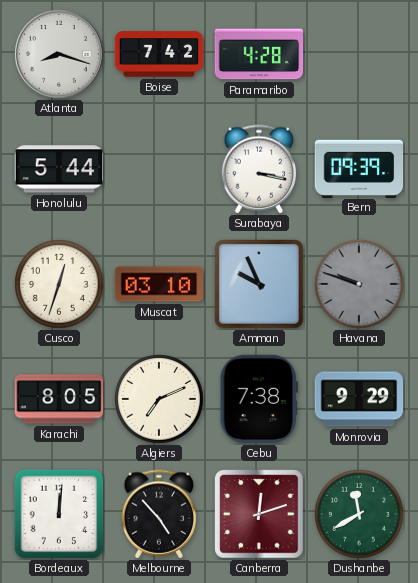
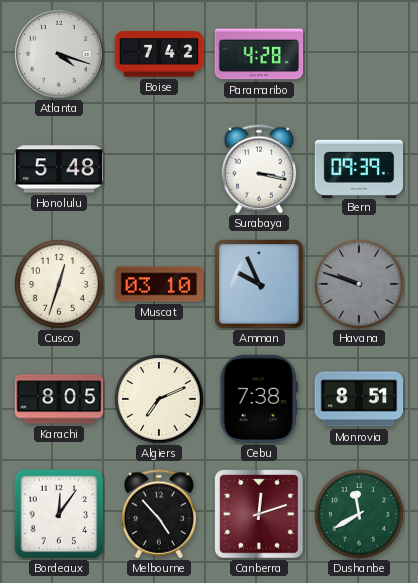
Atlanta: 8:18 -> 4:18
Honolulu: 5:44 -> 5:48
Monrovia: 9:29 -> 8:51
Bordeaux: 12:01 -> 12:06
